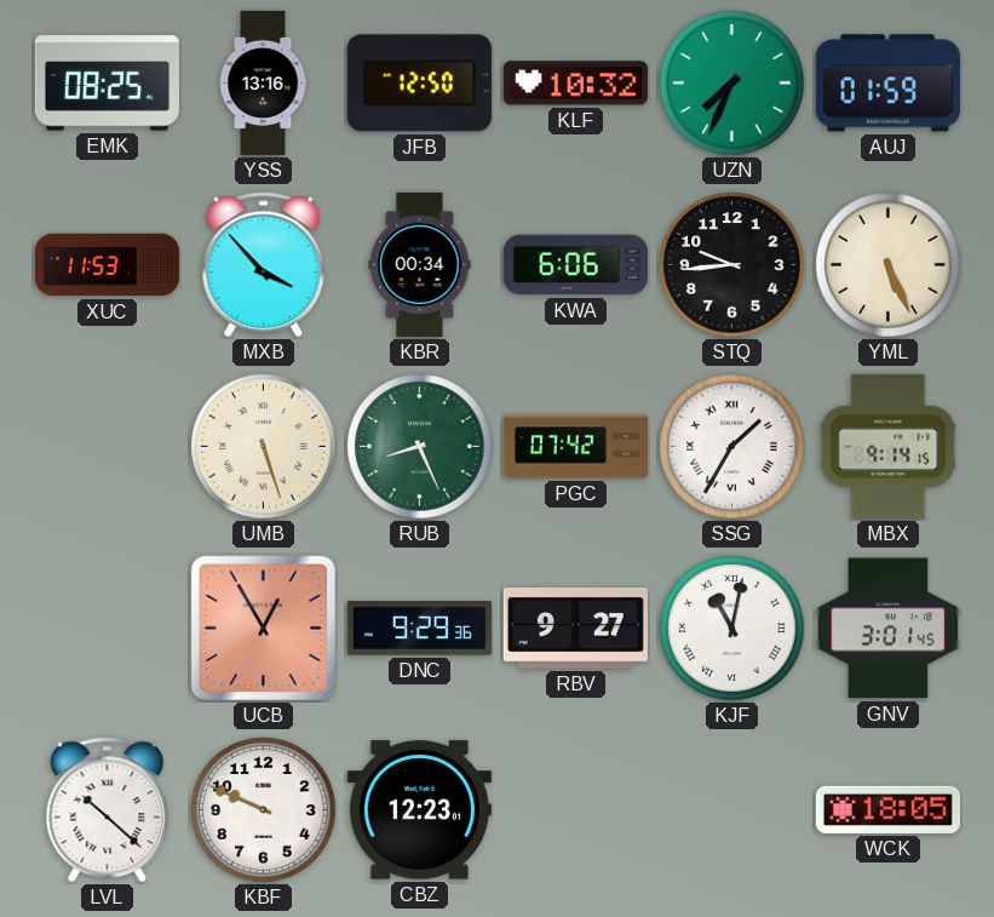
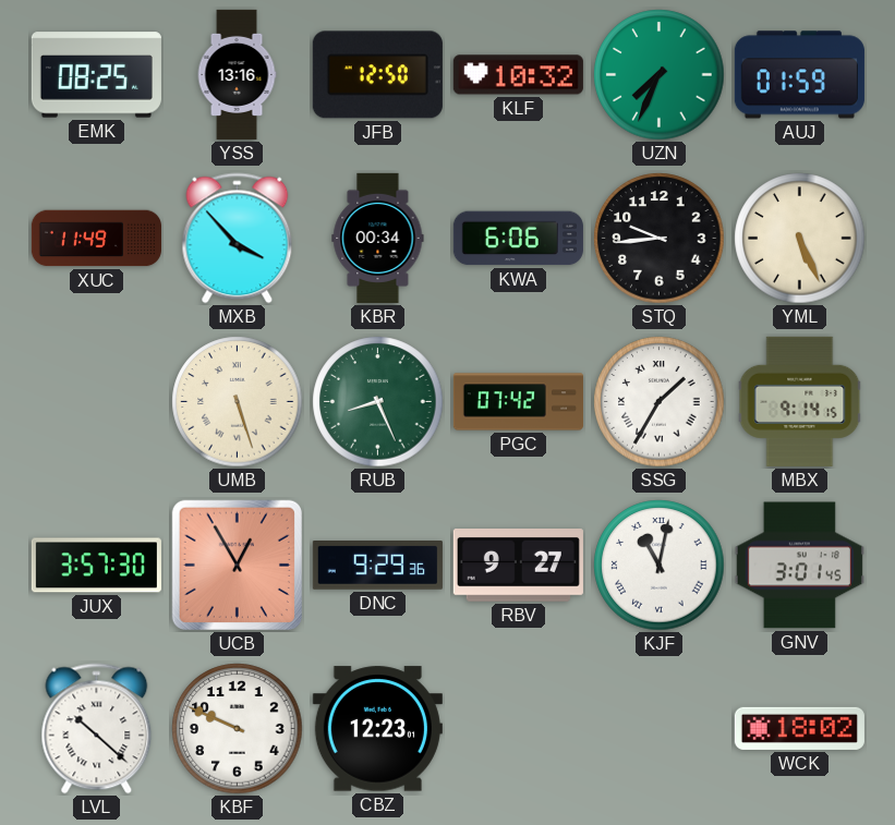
XUC: 11:53 -> 11:49
JUX: none -> 3:57
WCK: 18:05 -> 18:02
